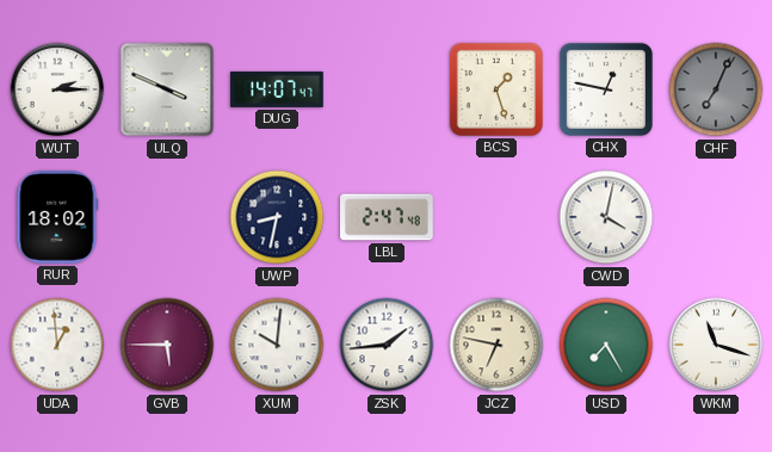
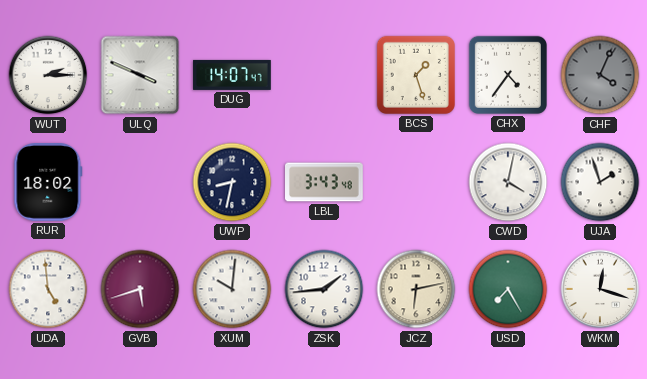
CHX: 12:47 -> 4:36
CHF: 7:04 -> 4:04
LBL: 2:47 -> 3:43
UJA: none -> 1:57
UDA: 12:59 -> 4:59
GVB: 5:45 -> 5:42
JCZ: 6:47 -> 6:13
WKM: 11:18 -> 12:18
